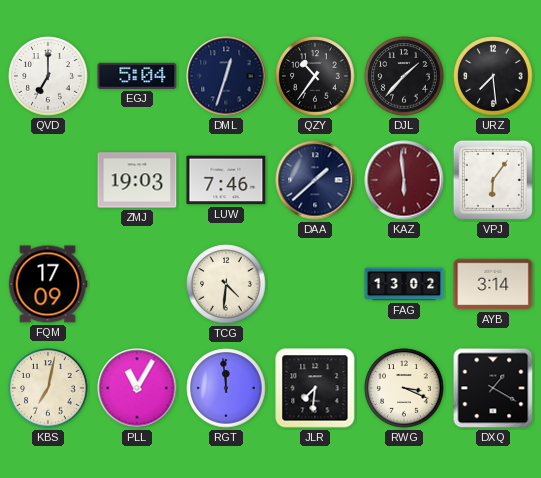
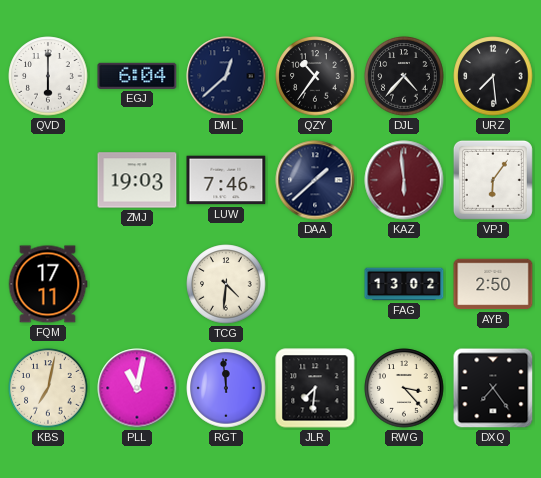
QVD: 7:00 -> 6:00
EGJ: 5:04 -> 6:04
DML: 12:33 -> 12:38
DJL: 1:37 -> 4:37
FQM: 17:09 -> 17:11
AYB: 3:14 -> 2:50
PLL: 11:05 -> 11:02
RWG: 3:19 -> 3:23
DXQ: 1:20 -> 7:24
